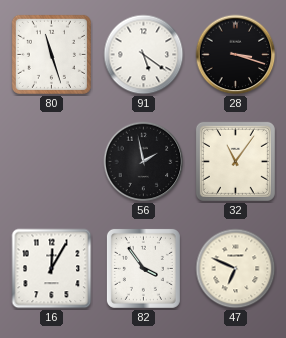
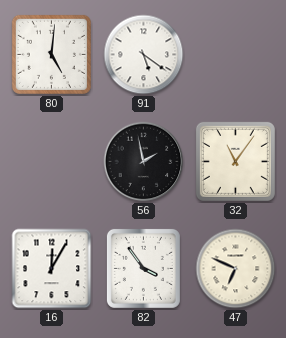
80: 11:27 -> 5:01
28: 3:18 -> none
